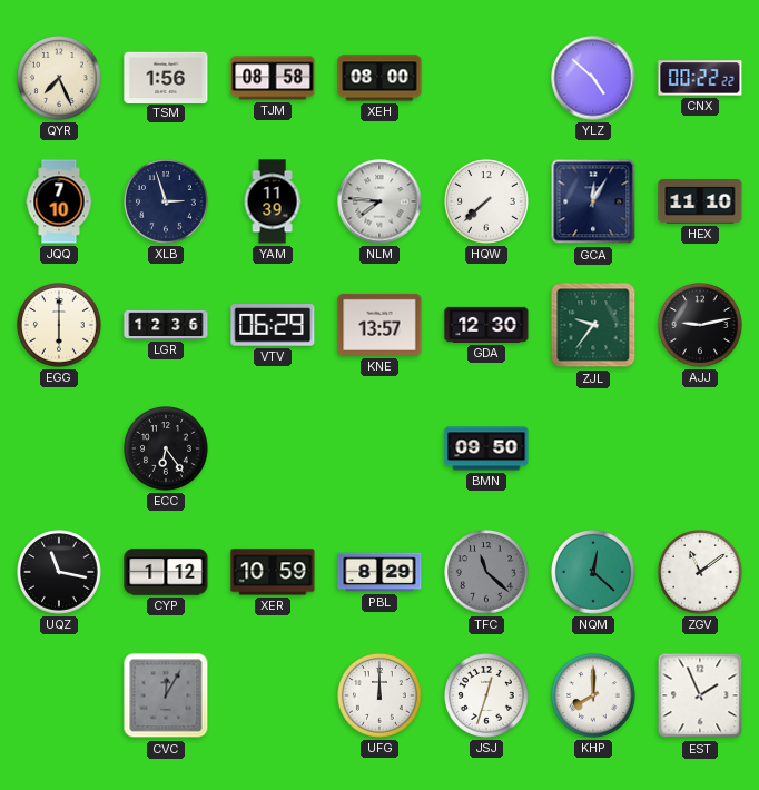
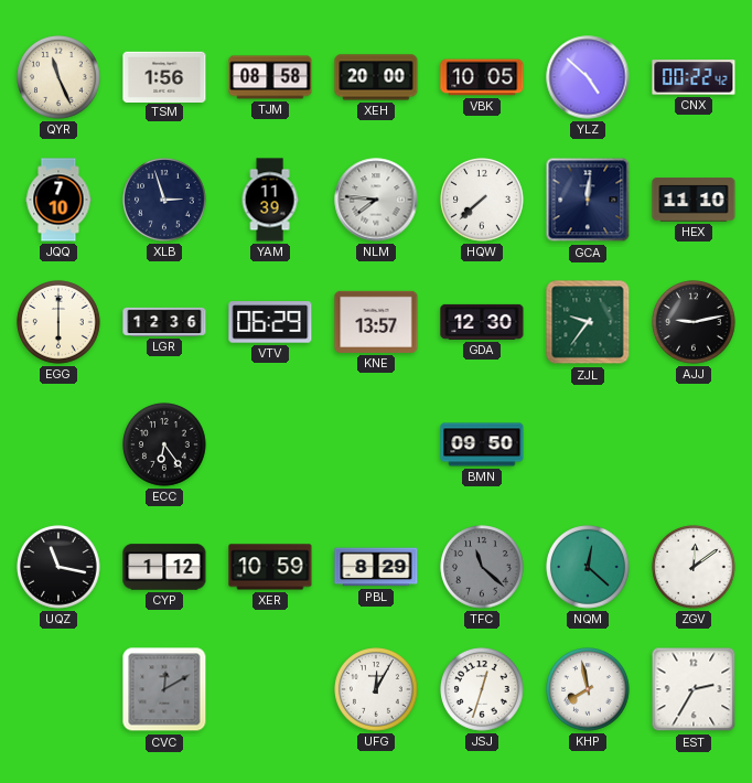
QYR: 7:26 -> 11:26
XEH: 08:00 -> 20:00
VBK: none -> 10:05
CNX: 00:22:22 -> 00:22:42
GCA: 12:05 -> 12:01
ZGV: 11:09 -> 12:09
CVC: 12:05 -> 12:10
UFG: 12:00 -> 12:05
KHP: 8:00 -> 7:58
EST: 1:56 -> 2:35
